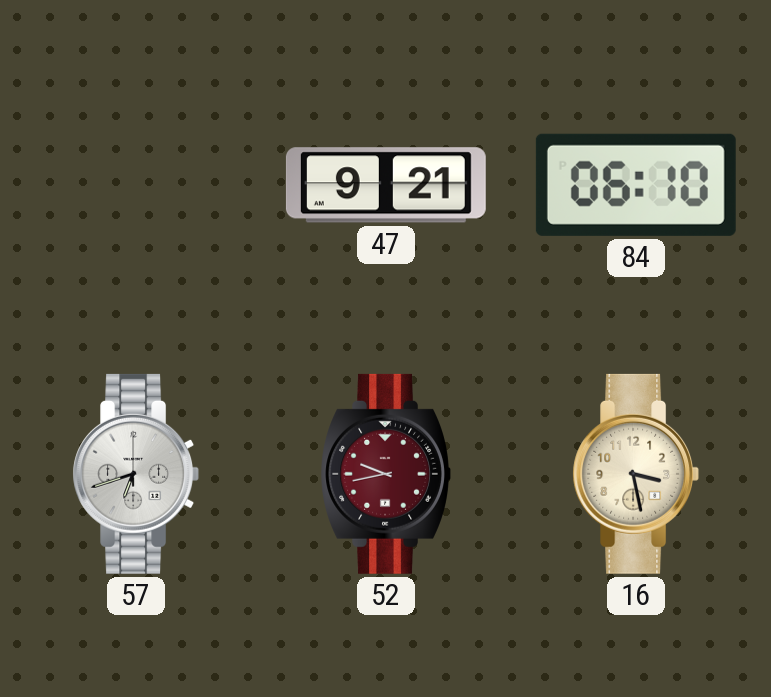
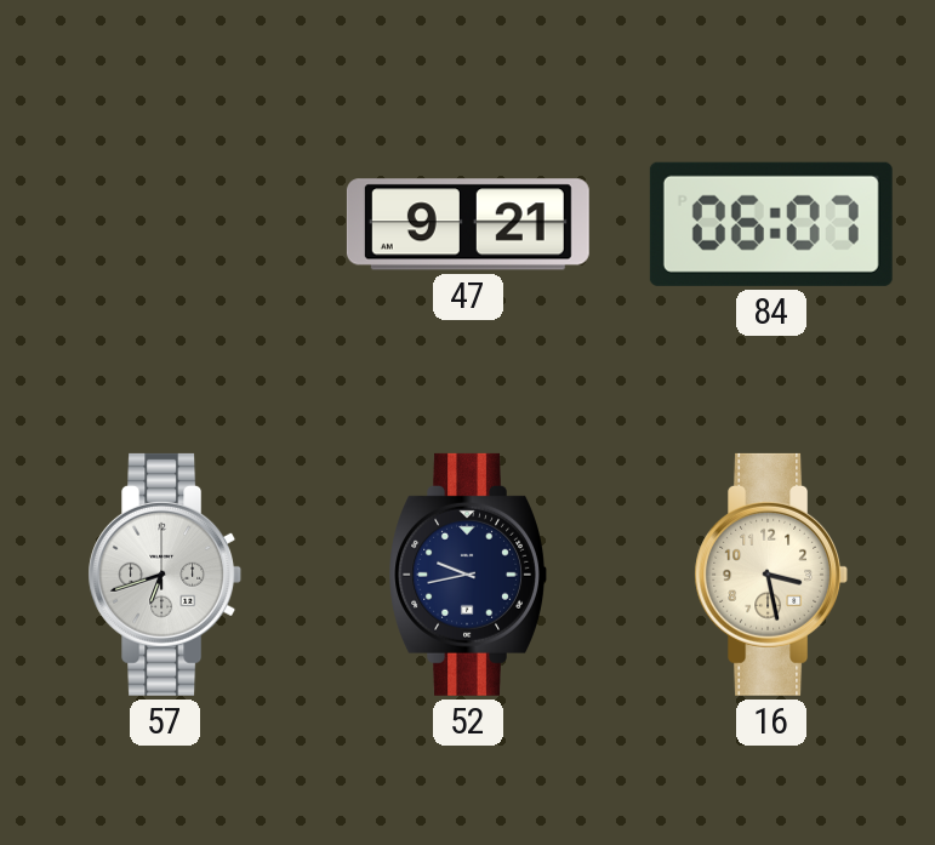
84: 06:10 -> 06:07
52 dial: burgundy -> navy
